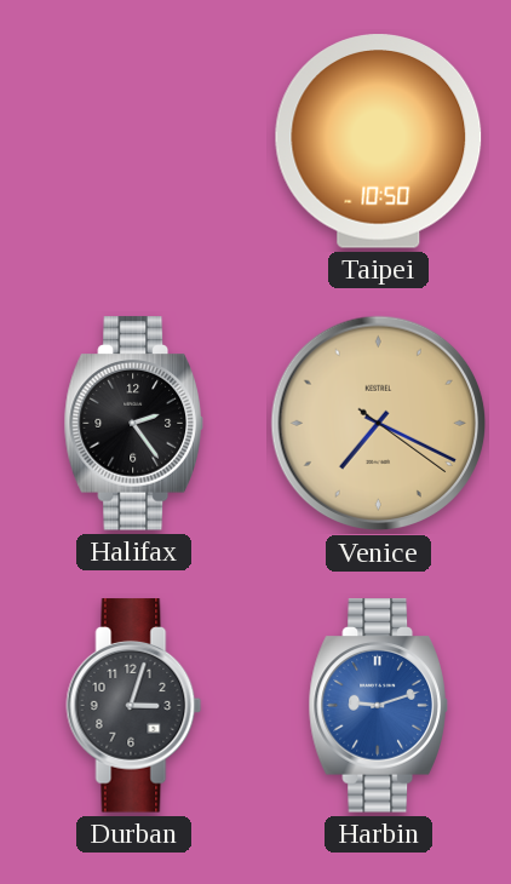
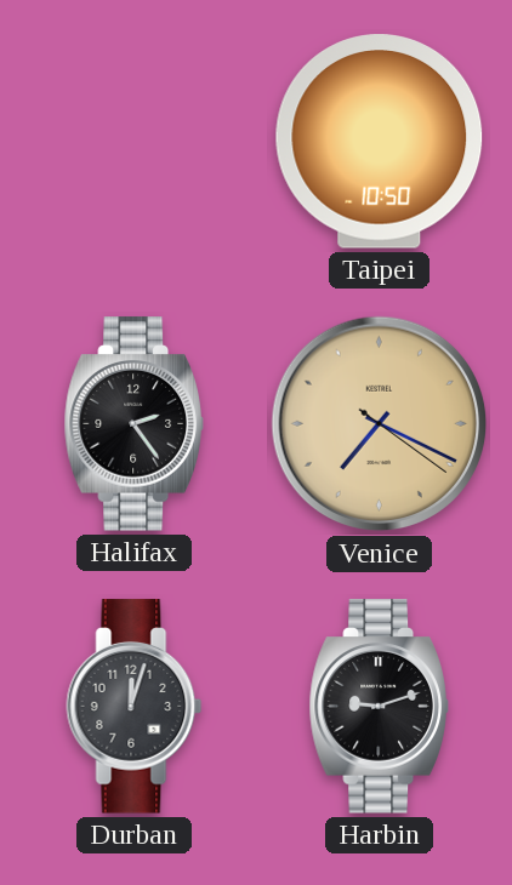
Durban: 3:03 -> 12:03
Harbin dial: blue -> black
